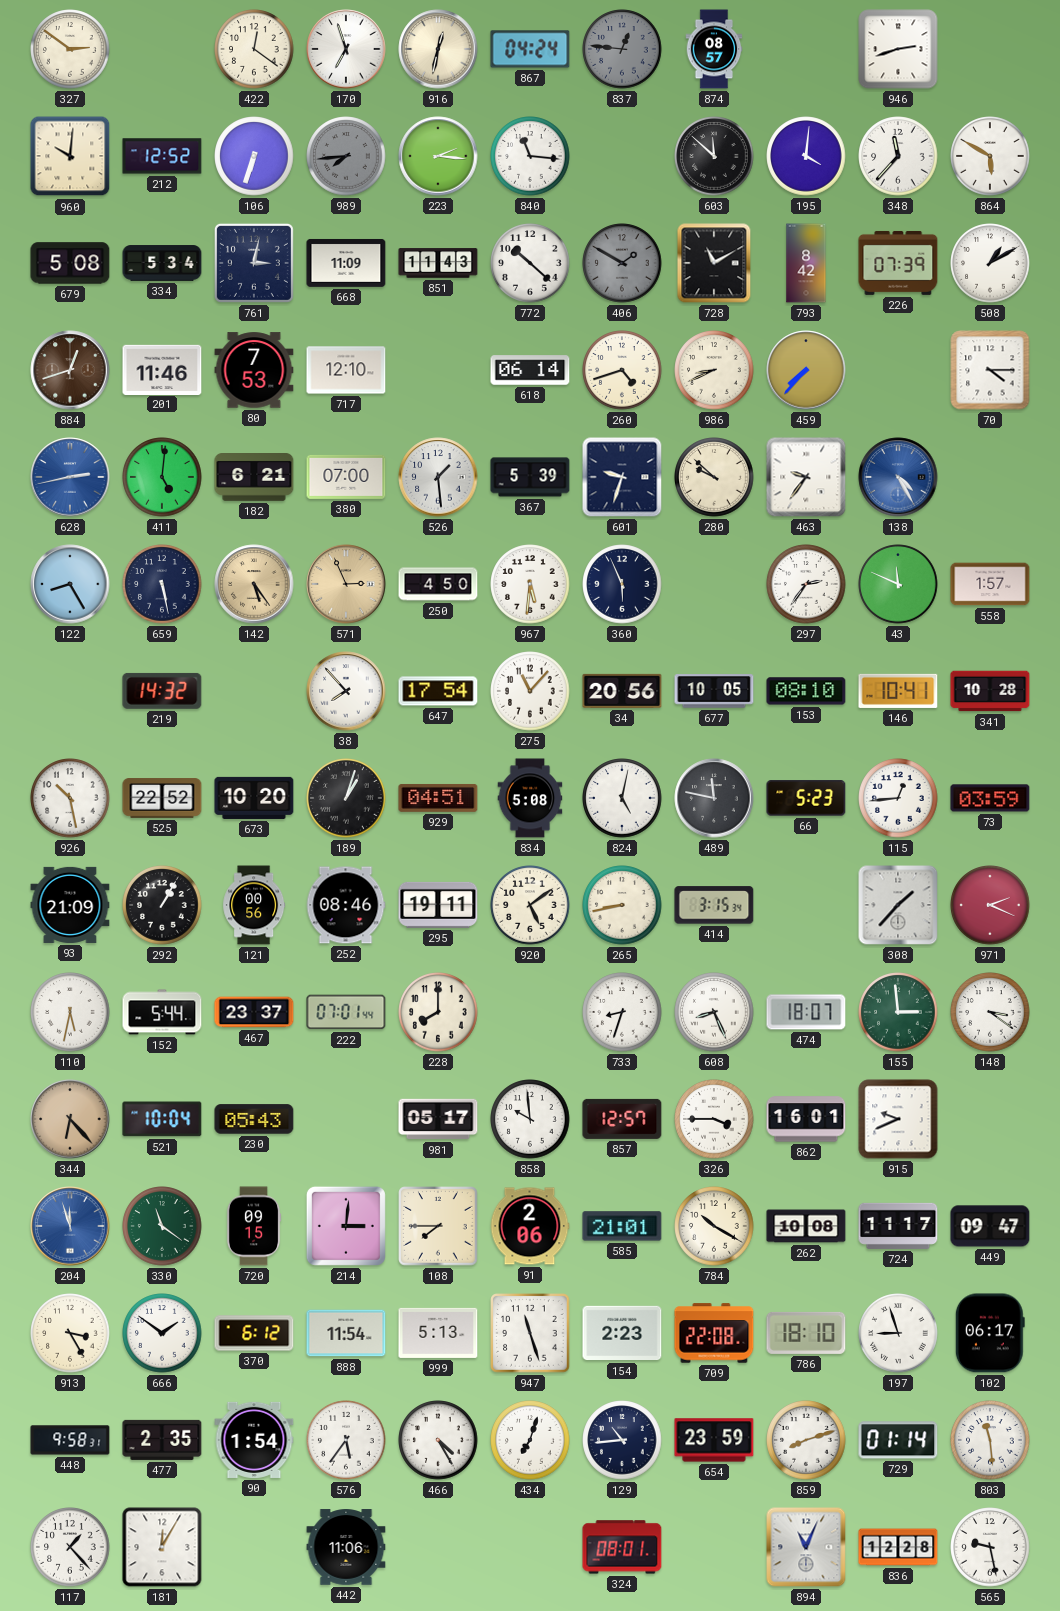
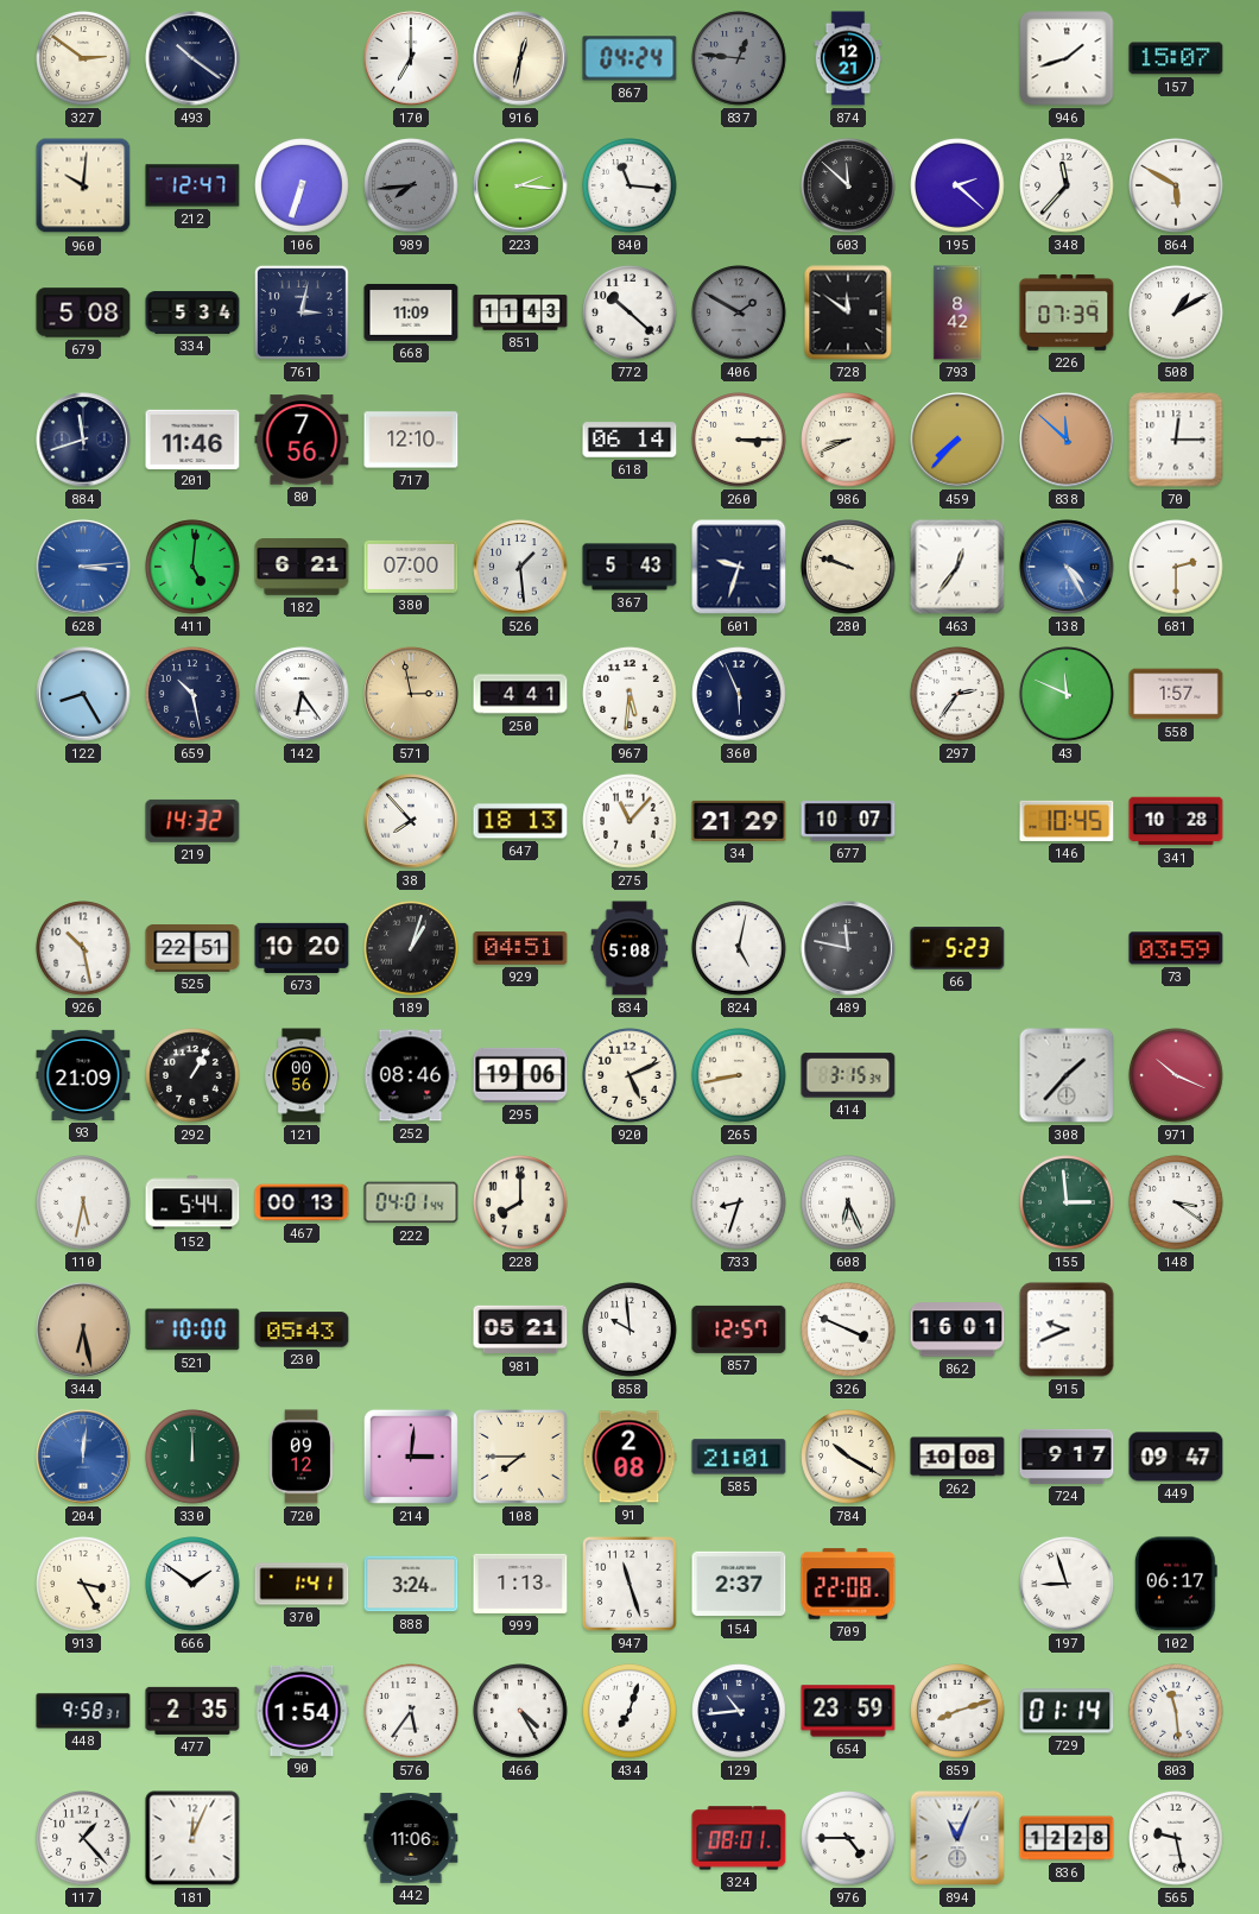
493: none -> 10:21
422: 12:21 -> none
170: 6:57 -> 7:00
874: 08:57 -> 12:21
946: 2:42 -> 1:42
157: none -> 15:07
212: 12:52 -> 12:47
195: 4:01 -> 2:22
728: 11:10 -> 11:51
884: 12:42 -> 11:42
884 dial: brown -> navy
80: 7:53 -> 7:56
260: 4:42 -> 3:15
838: none -> 11:52
70: 4:15 -> 12:15
628: 2:43 -> 3:14
367: 5:39 -> 5:43
280: 9:52 -> 9:48
463: 9:36 -> 12:36
681: none -> 2:30
659: 5:28 -> 10:28
142: 5:24 -> 6:24
142 dial: champagne -> white
571: 2:56 -> 2:58
250: 4:50 -> 4:41
647: 17:54 -> 18:13
34: 20:56 -> 21:29
677: 10:05 -> 10:07
153: 08:10 -> none
146: 10:41 -> 10:45
525: 22:52 -> 22:51
115: 12:44 -> none
295: 19:11 -> 19:06
920: 5:09 -> 5:11
971: 2:19 -> 10:19
467: 23:37 -> 00:13
222: 07:01 -> 04:01
608: 8:26 -> 6:26
474: 18:07 -> none
344: 6:23 -> 6:28
521: 10:04 -> 10:00
981: 05:17 -> 05:21
326: 3:45 -> 3:49
204: 11:57 -> 12:01
330: 11:21 -> 12:00
720: 09:15 -> 09:12
91: 2:06 -> 2:08
724: 11:17 -> 9:17
370: 6:12 -> 1:41
888: 11:54 -> 3:24
999: 5:13 -> 1:13
154: 2:23 -> 2:37
786: 18:10 -> none
181: 12:05 -> 12:04
976: none -> 4:45
